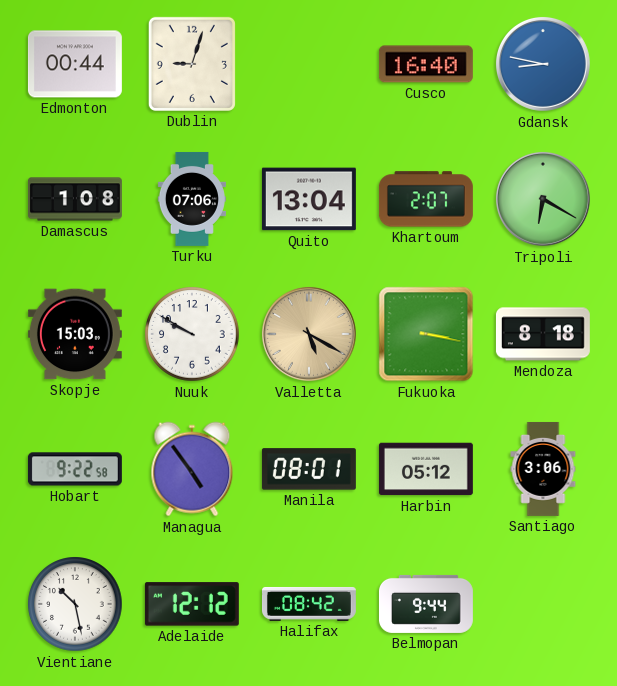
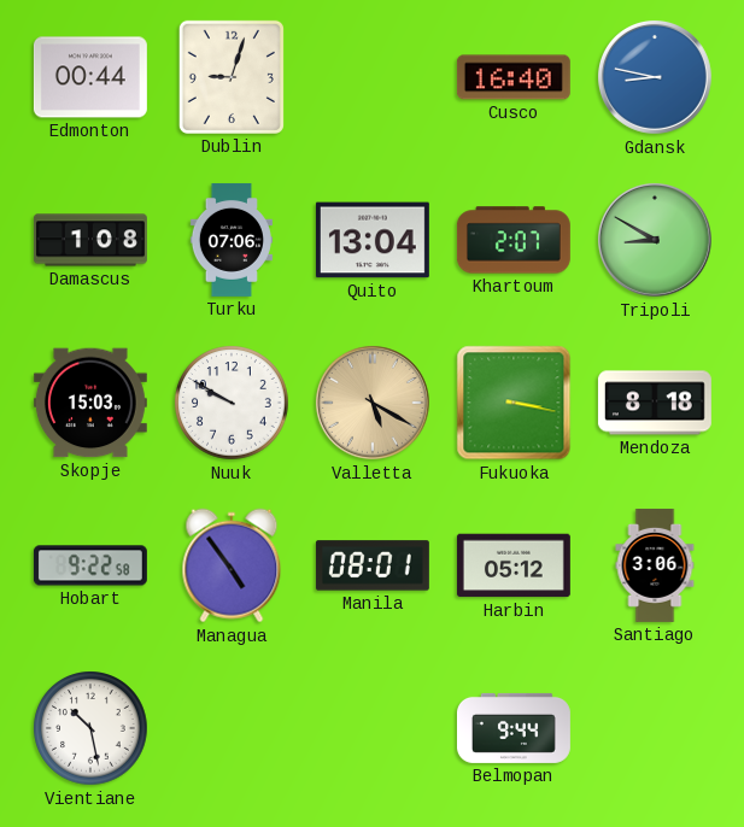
Tripoli: 6:20 -> 8:50
Adelaide: 12:12 -> none
Halifax: 08:42 -> none
